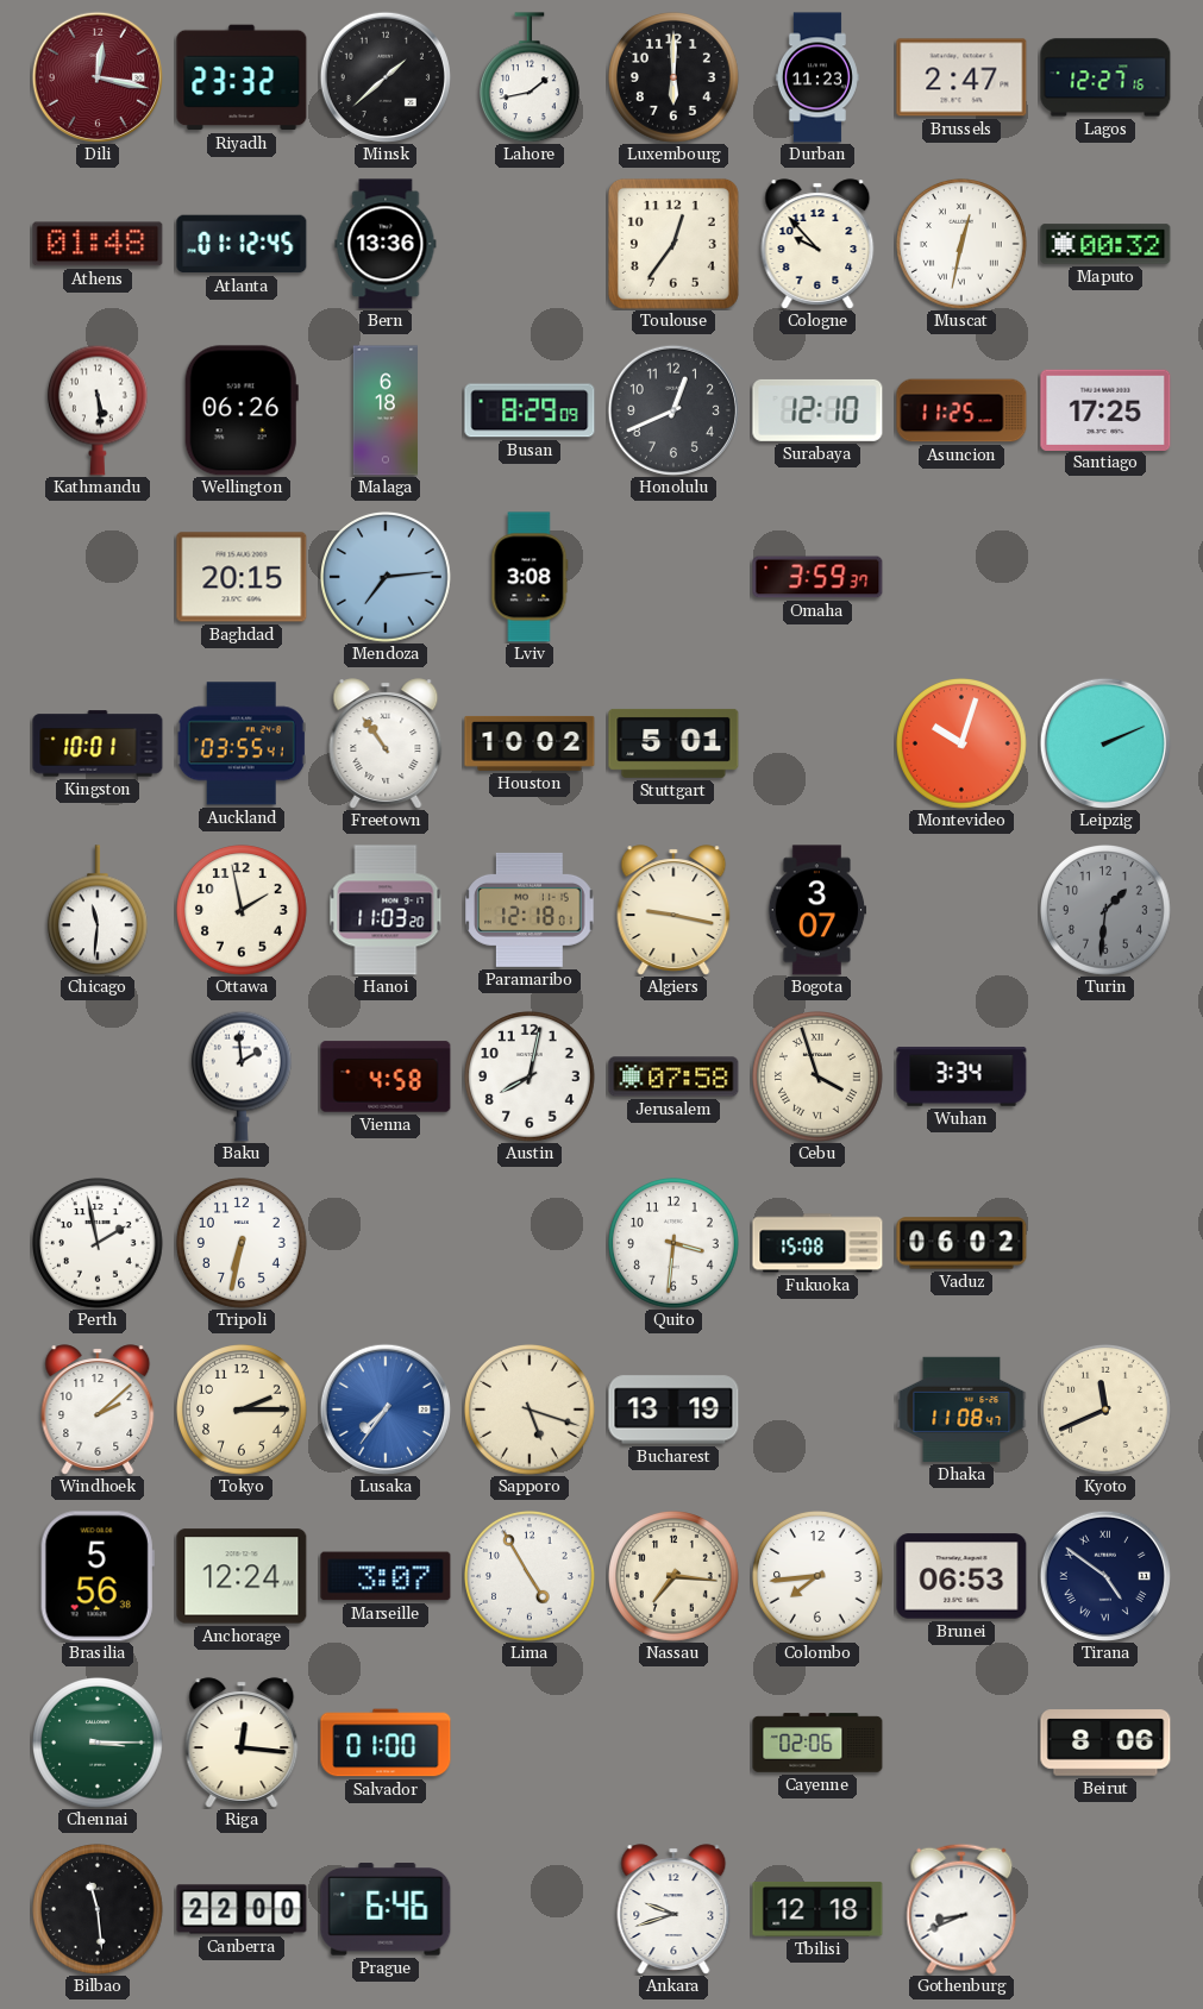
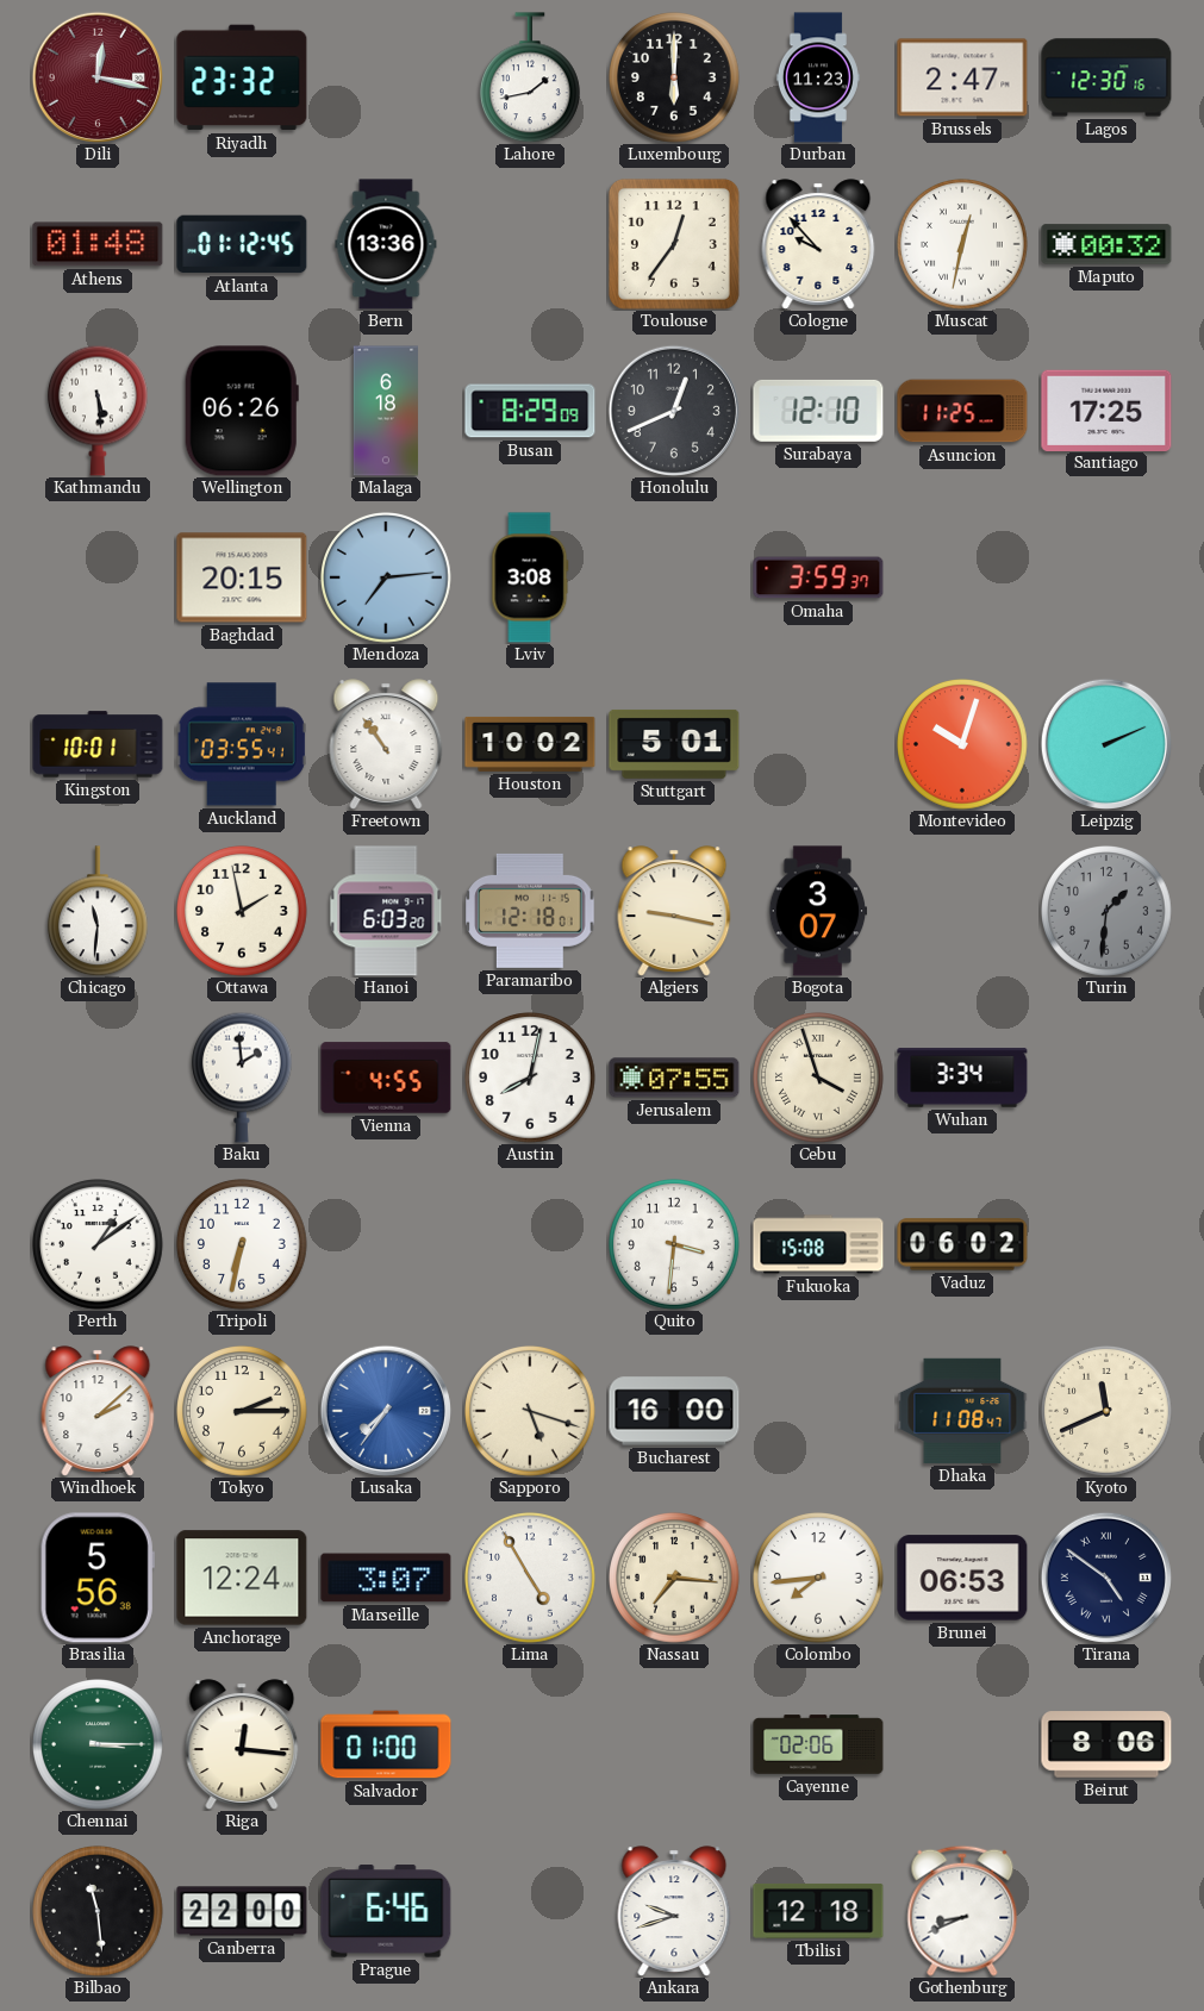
Minsk: 1:38 -> none
Lagos: 12:27 -> 12:30
Hanoi: 11:03 -> 6:03
Vienna: 4:58 -> 4:55
Jerusalem: 07:58 -> 07:55
Perth: 1:58 -> 1:09
Bucharest: 13:19 -> 16:00
